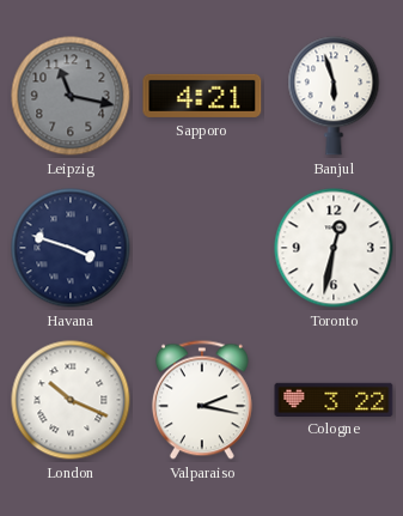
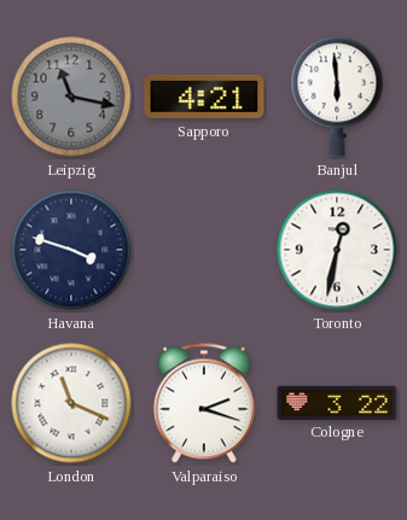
Banjul: 5:57 -> 5:59
London: 10:19 -> 11:19
Valparaiso: 2:17 -> 2:18
